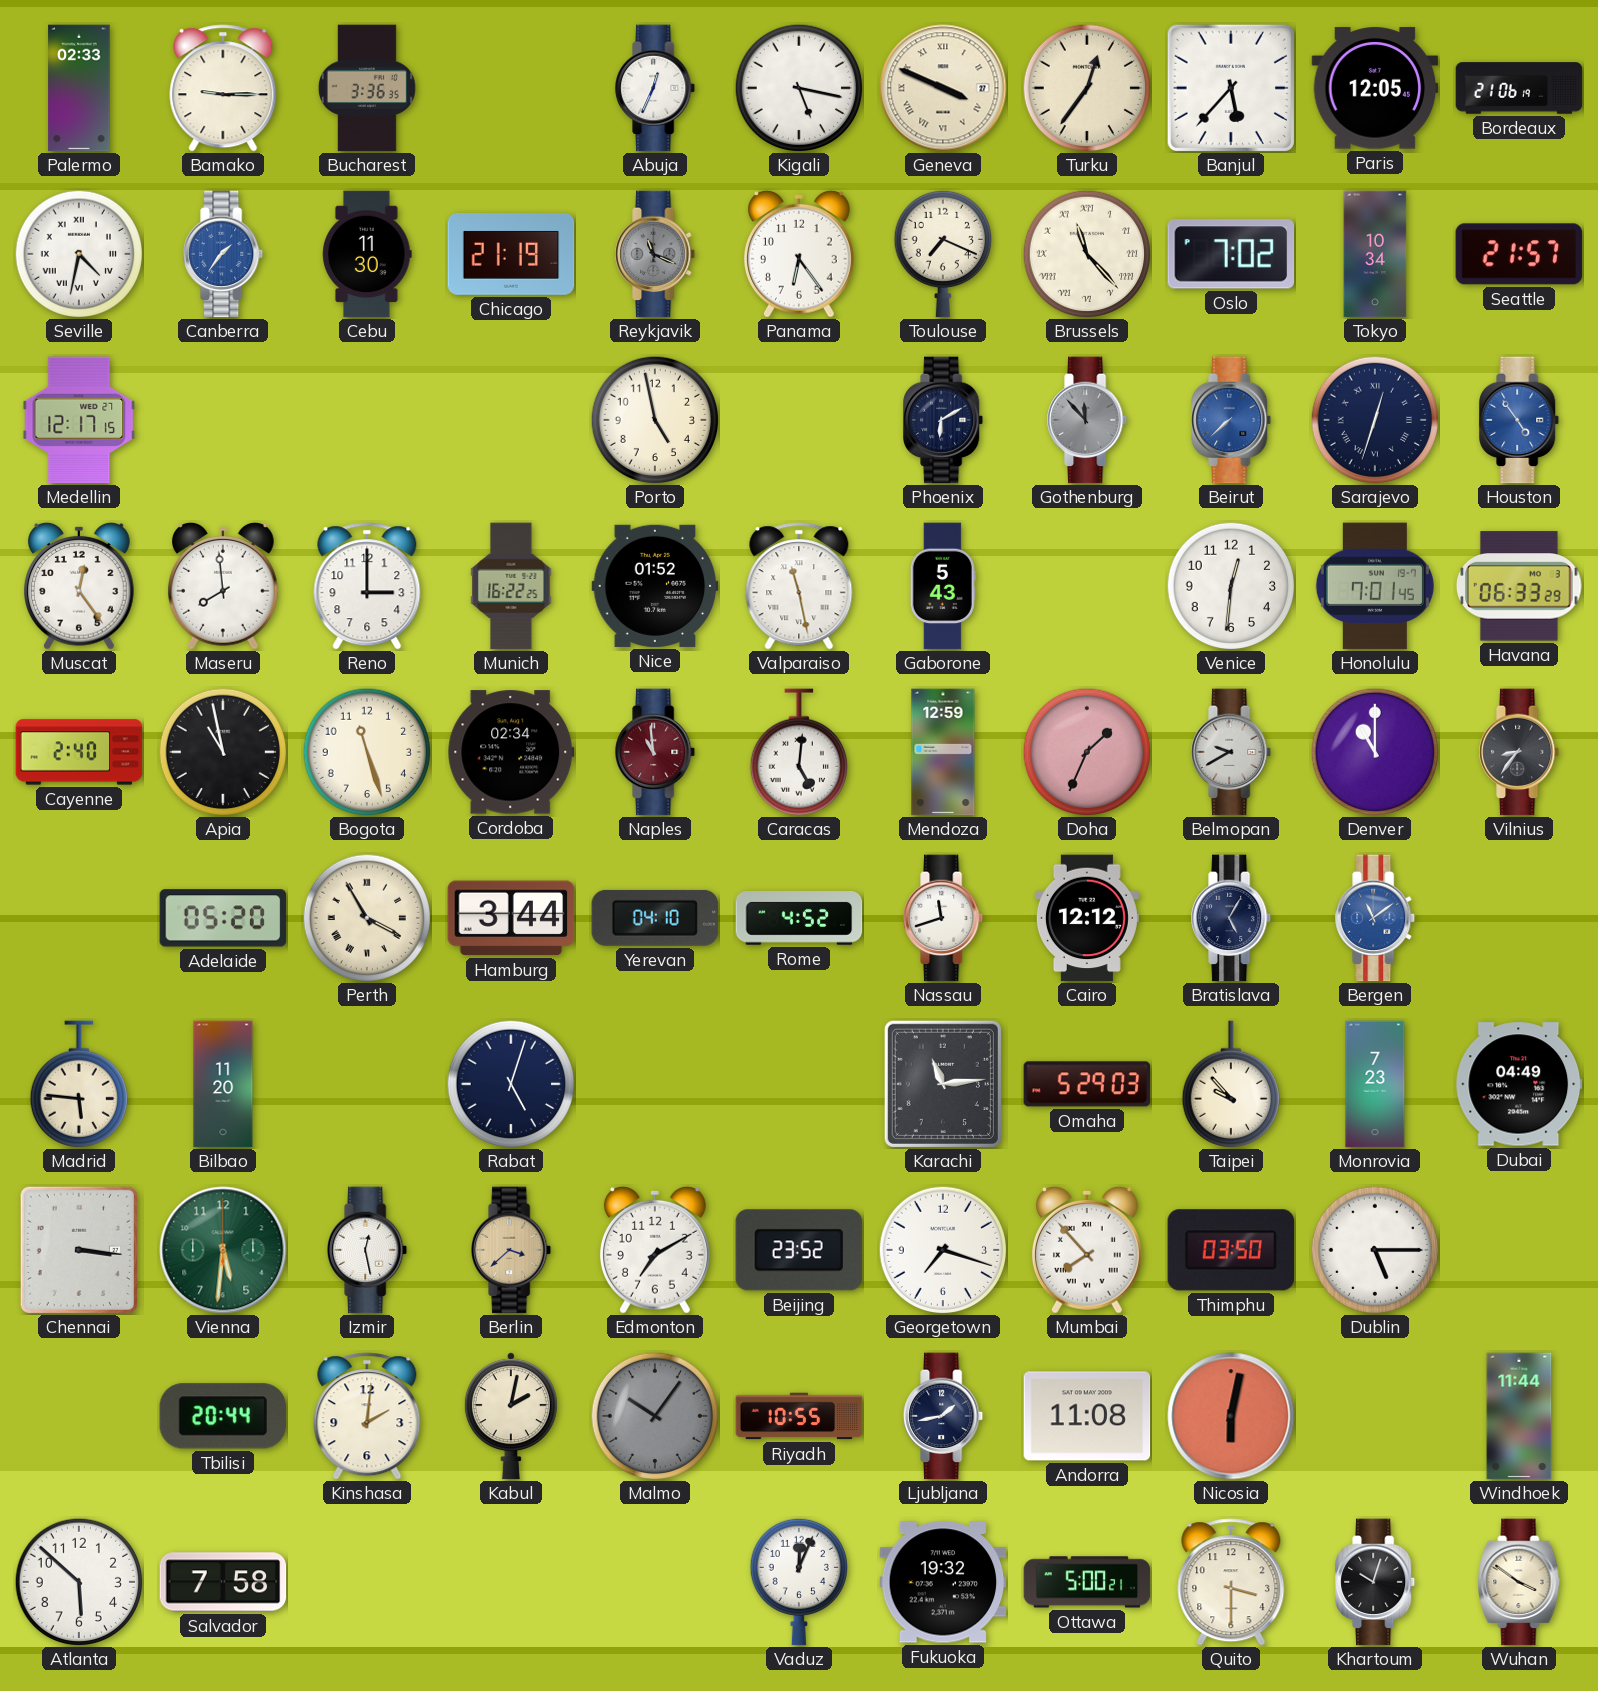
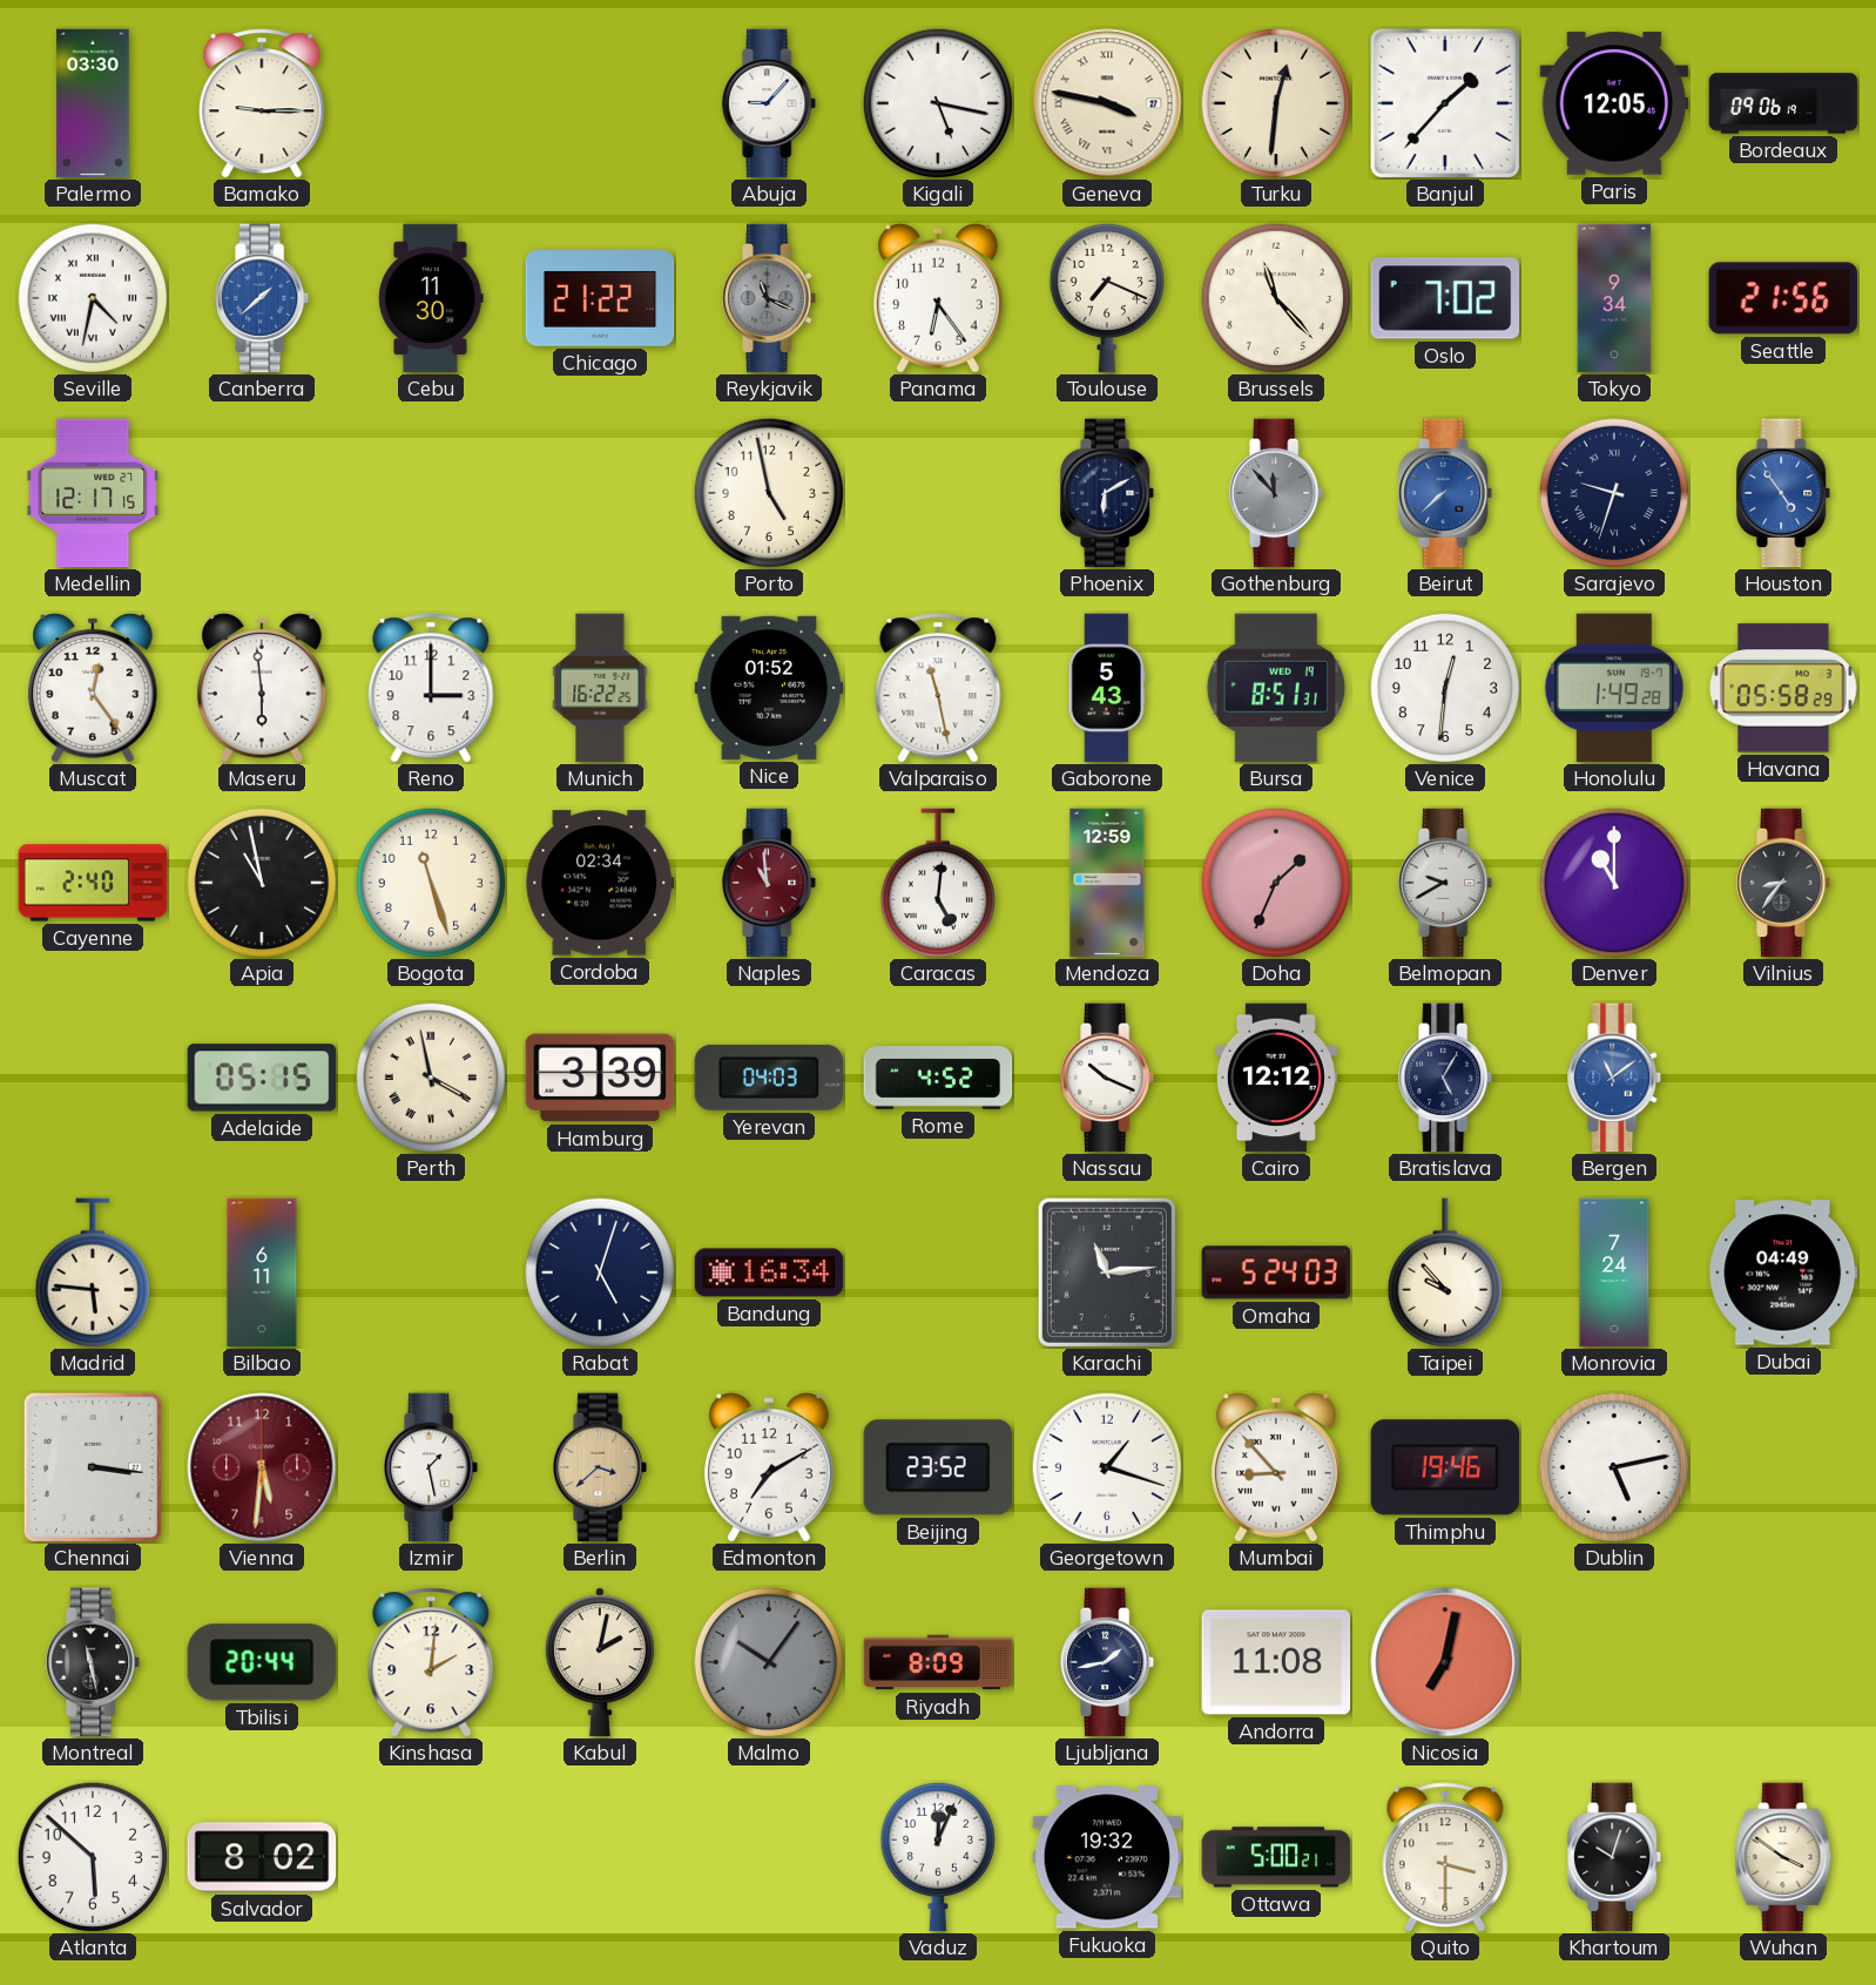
Palermo: 02:33 -> 03:30
Bucharest: 3:36 -> none
Abuja: 12:34 -> 9:07
Geneva: 3:49 -> 3:47
Turku: 12:36 -> 12:31
Banjul: 5:37 -> 1:37
Bordeaux: 21:06 -> 09:06
Canberra: 1:36 -> 1:38
Chicago: 21:19 -> 21:22
Brussels numerals: Roman -> Arabic
Tokyo: 10:34 -> 9:34
Seattle: 21:57 -> 21:56
Sarajevo: 12:33 -> 9:33
Maseru: 7:59 -> 5:59
Bursa: none -> 8:51
Honolulu: 7:01 -> 1:49
Havana: 06:33 -> 05:58
Adelaide: 05:20 -> 05:15
Perth: 3:55 -> 3:58
Hamburg: 3:44 -> 3:39
Yerevan: 04:10 -> 04:03
Nassau: 11:42 -> 10:19
Bilbao: 11:20 -> 6:11
Bandung: none -> 16:34
Omaha: 5:29 -> 5:24
Monrovia: 7:23 -> 7:24
Vienna dial: green -> burgundy
Izmir: 12:28 -> 1:28
Georgetown: 7:18 -> 1:18
Mumbai: 7:53 -> 8:53
Thimphu: 03:50 -> 19:46
Dublin: 5:15 -> 5:13
Montreal: none -> 11:28
Riyadh: 10:55 -> 8:09
Nicosia: 6:02 -> 7:02
Windhoek: 11:44 -> none
Salvador: 7:58 -> 8:02
